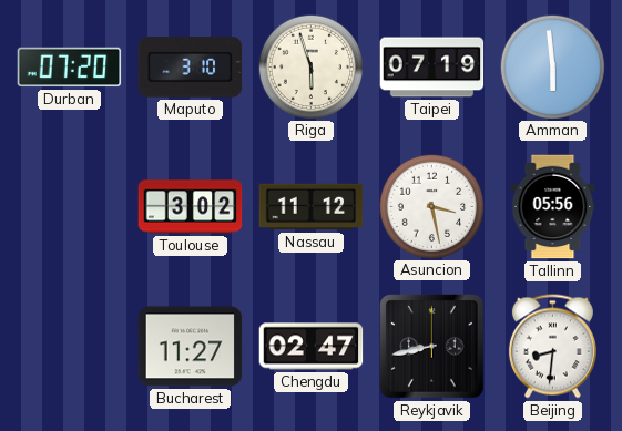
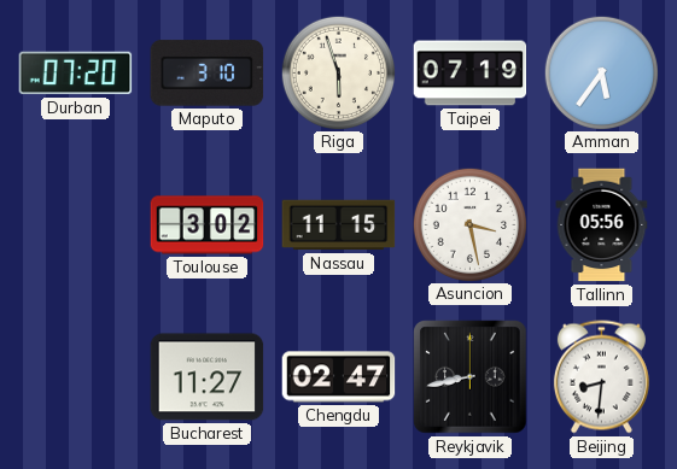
Amman: 5:59 -> 5:36
Nassau: 11:12 -> 11:15
